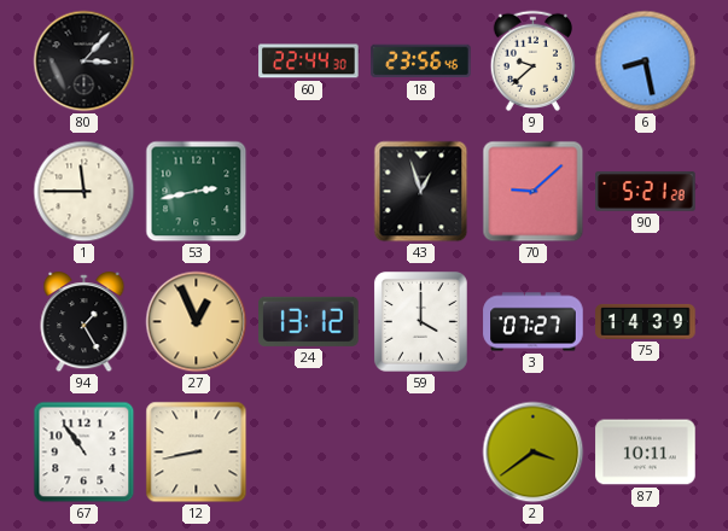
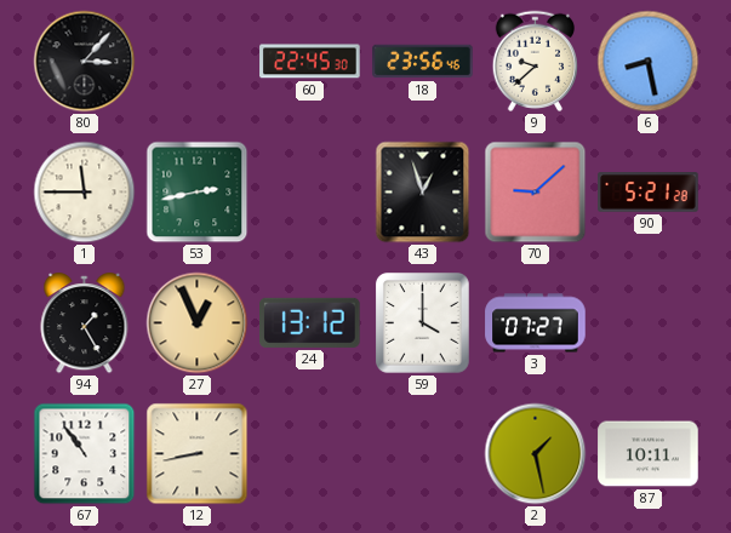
60: 22:44 -> 22:45
75: 14:39 -> none
2: 3:39 -> 1:28
